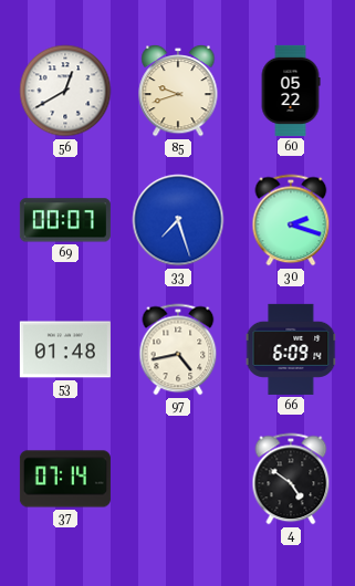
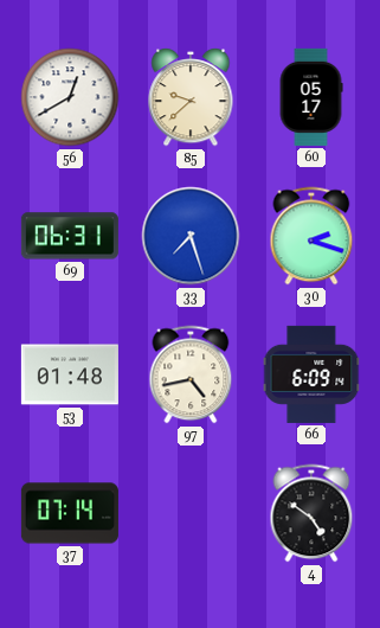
85: 9:42 -> 9:38
60: 05:22 -> 05:17
69: 00:07 -> 06:31
